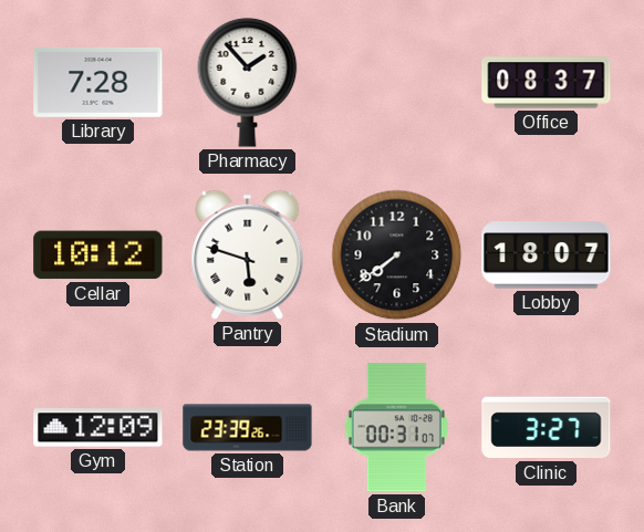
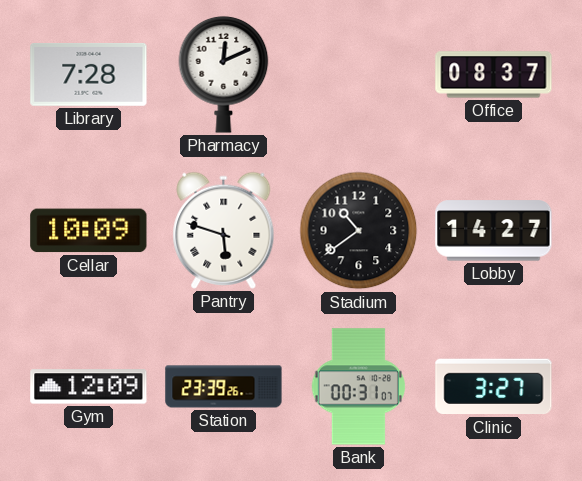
Pharmacy: 1:53 -> 12:11
Cellar: 10:12 -> 10:09
Stadium: 7:39 -> 10:39
Lobby: 18:07 -> 14:27
